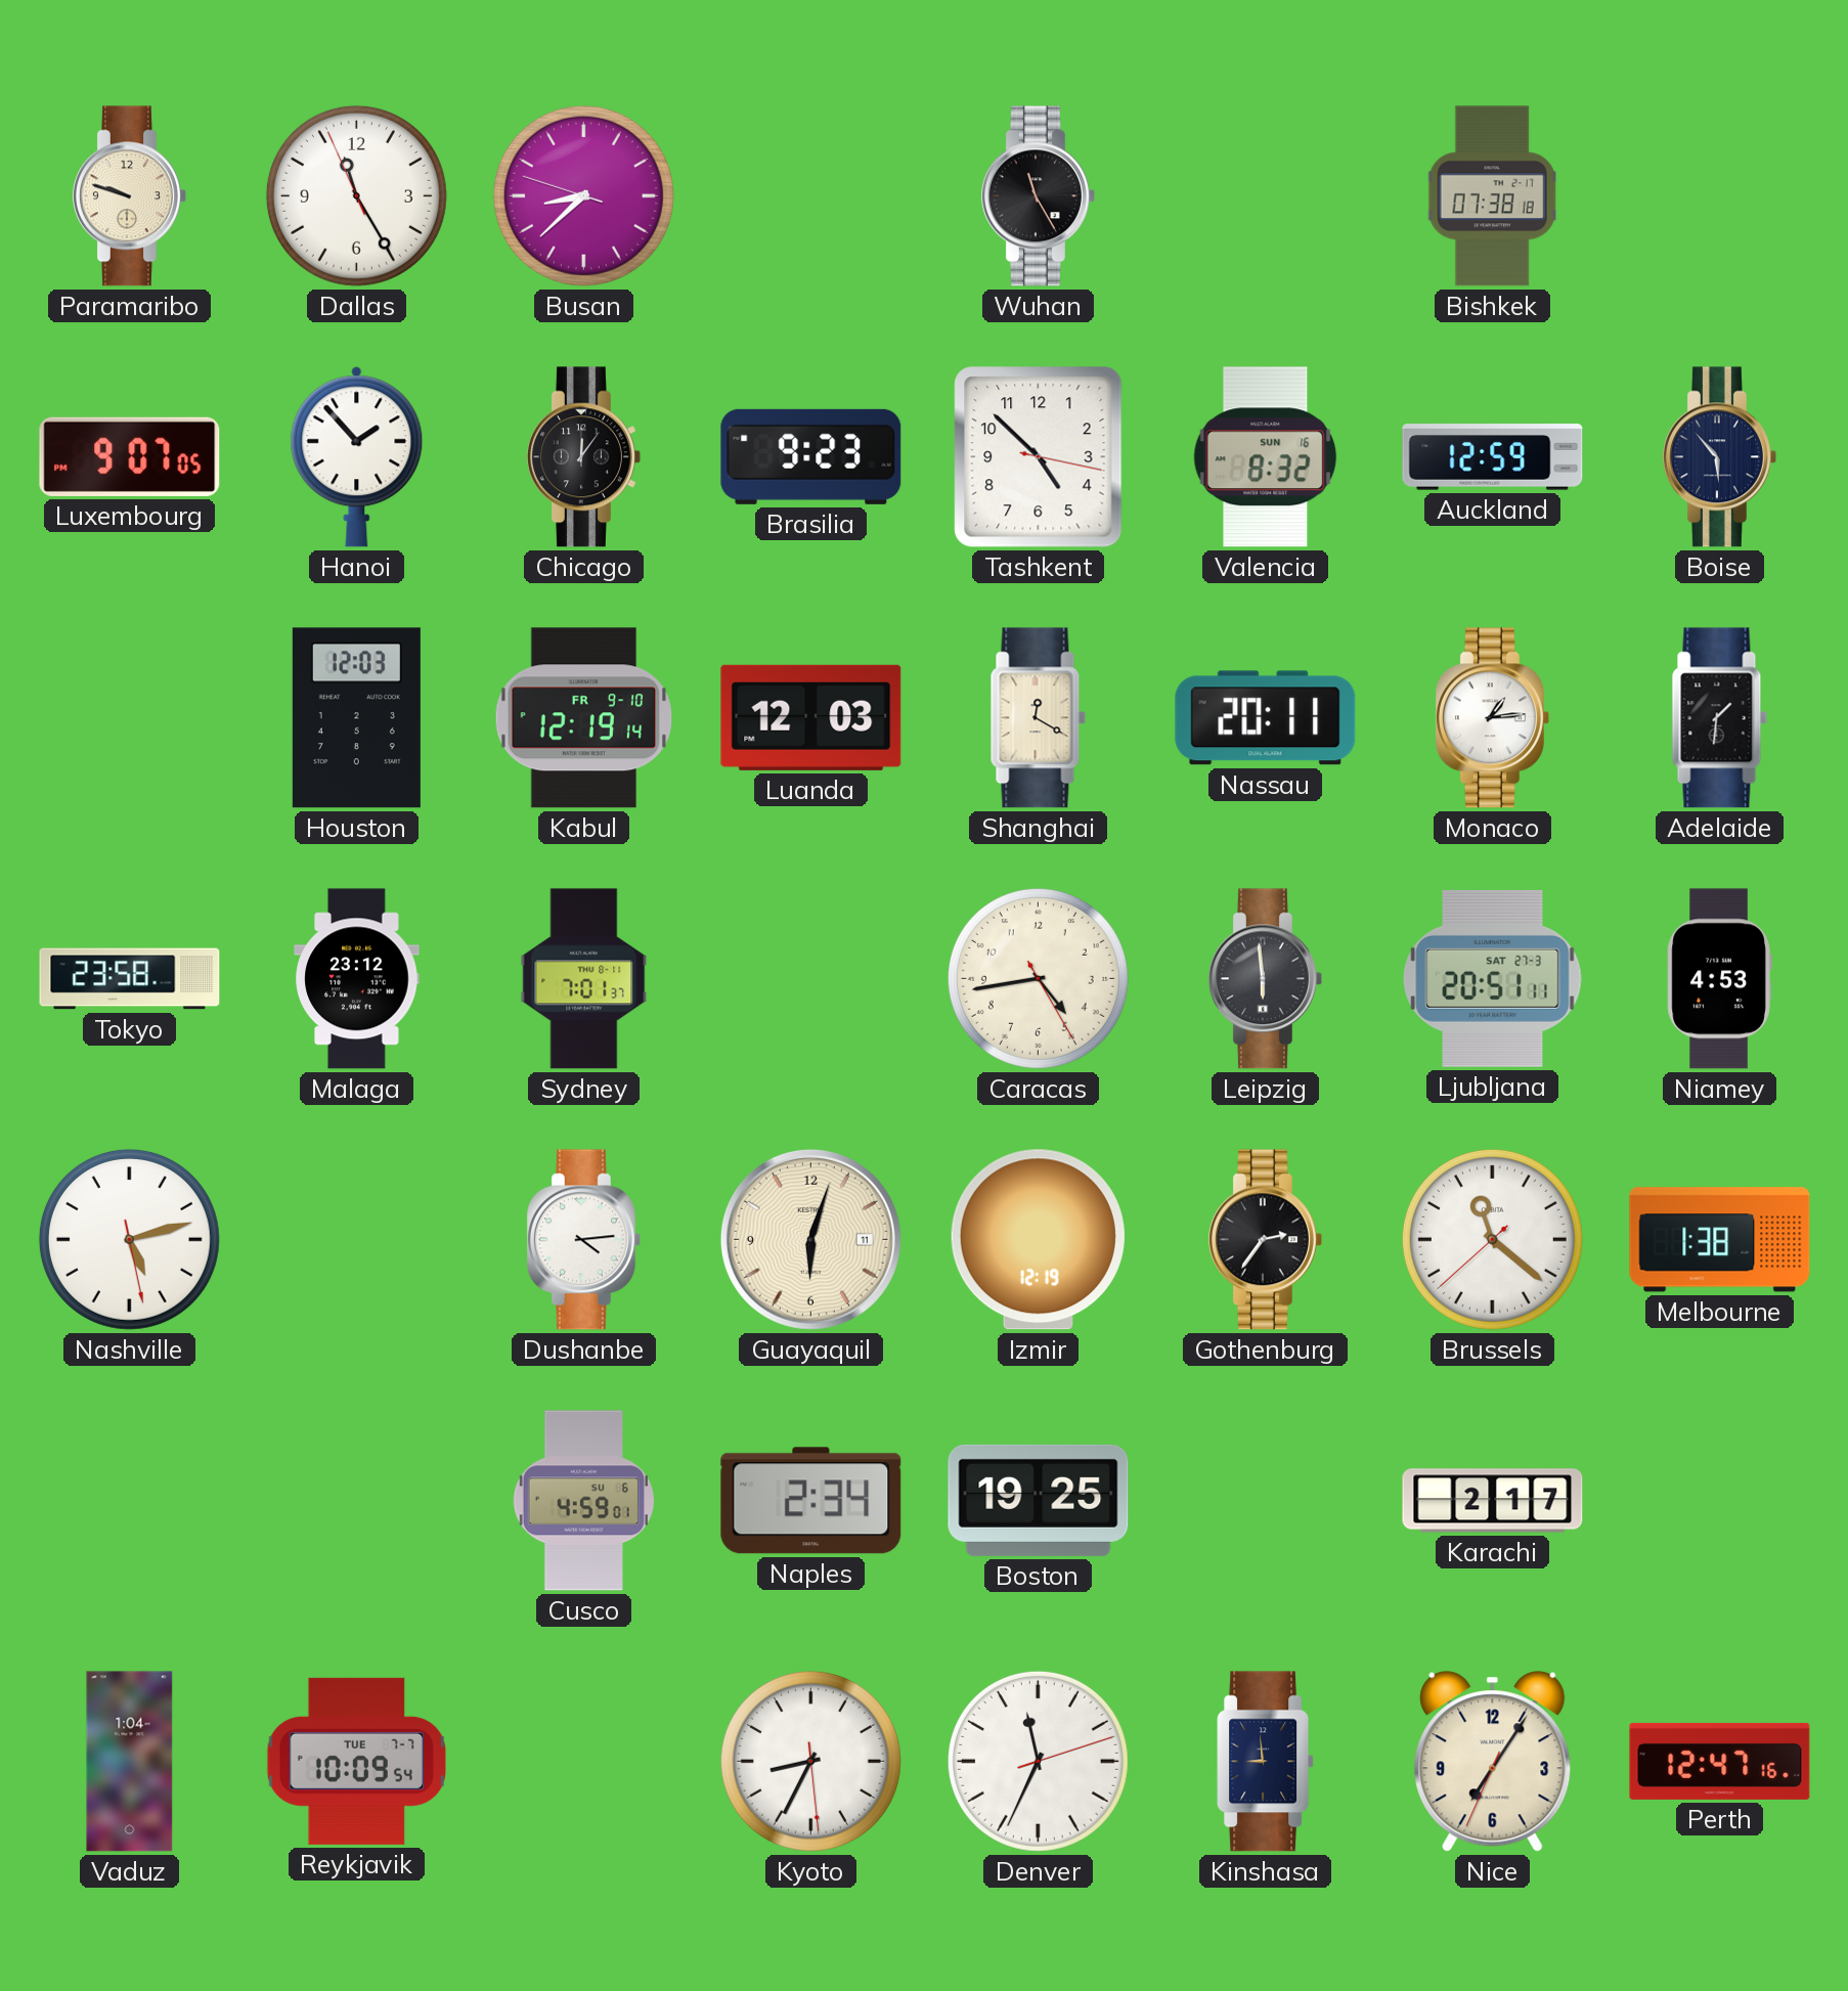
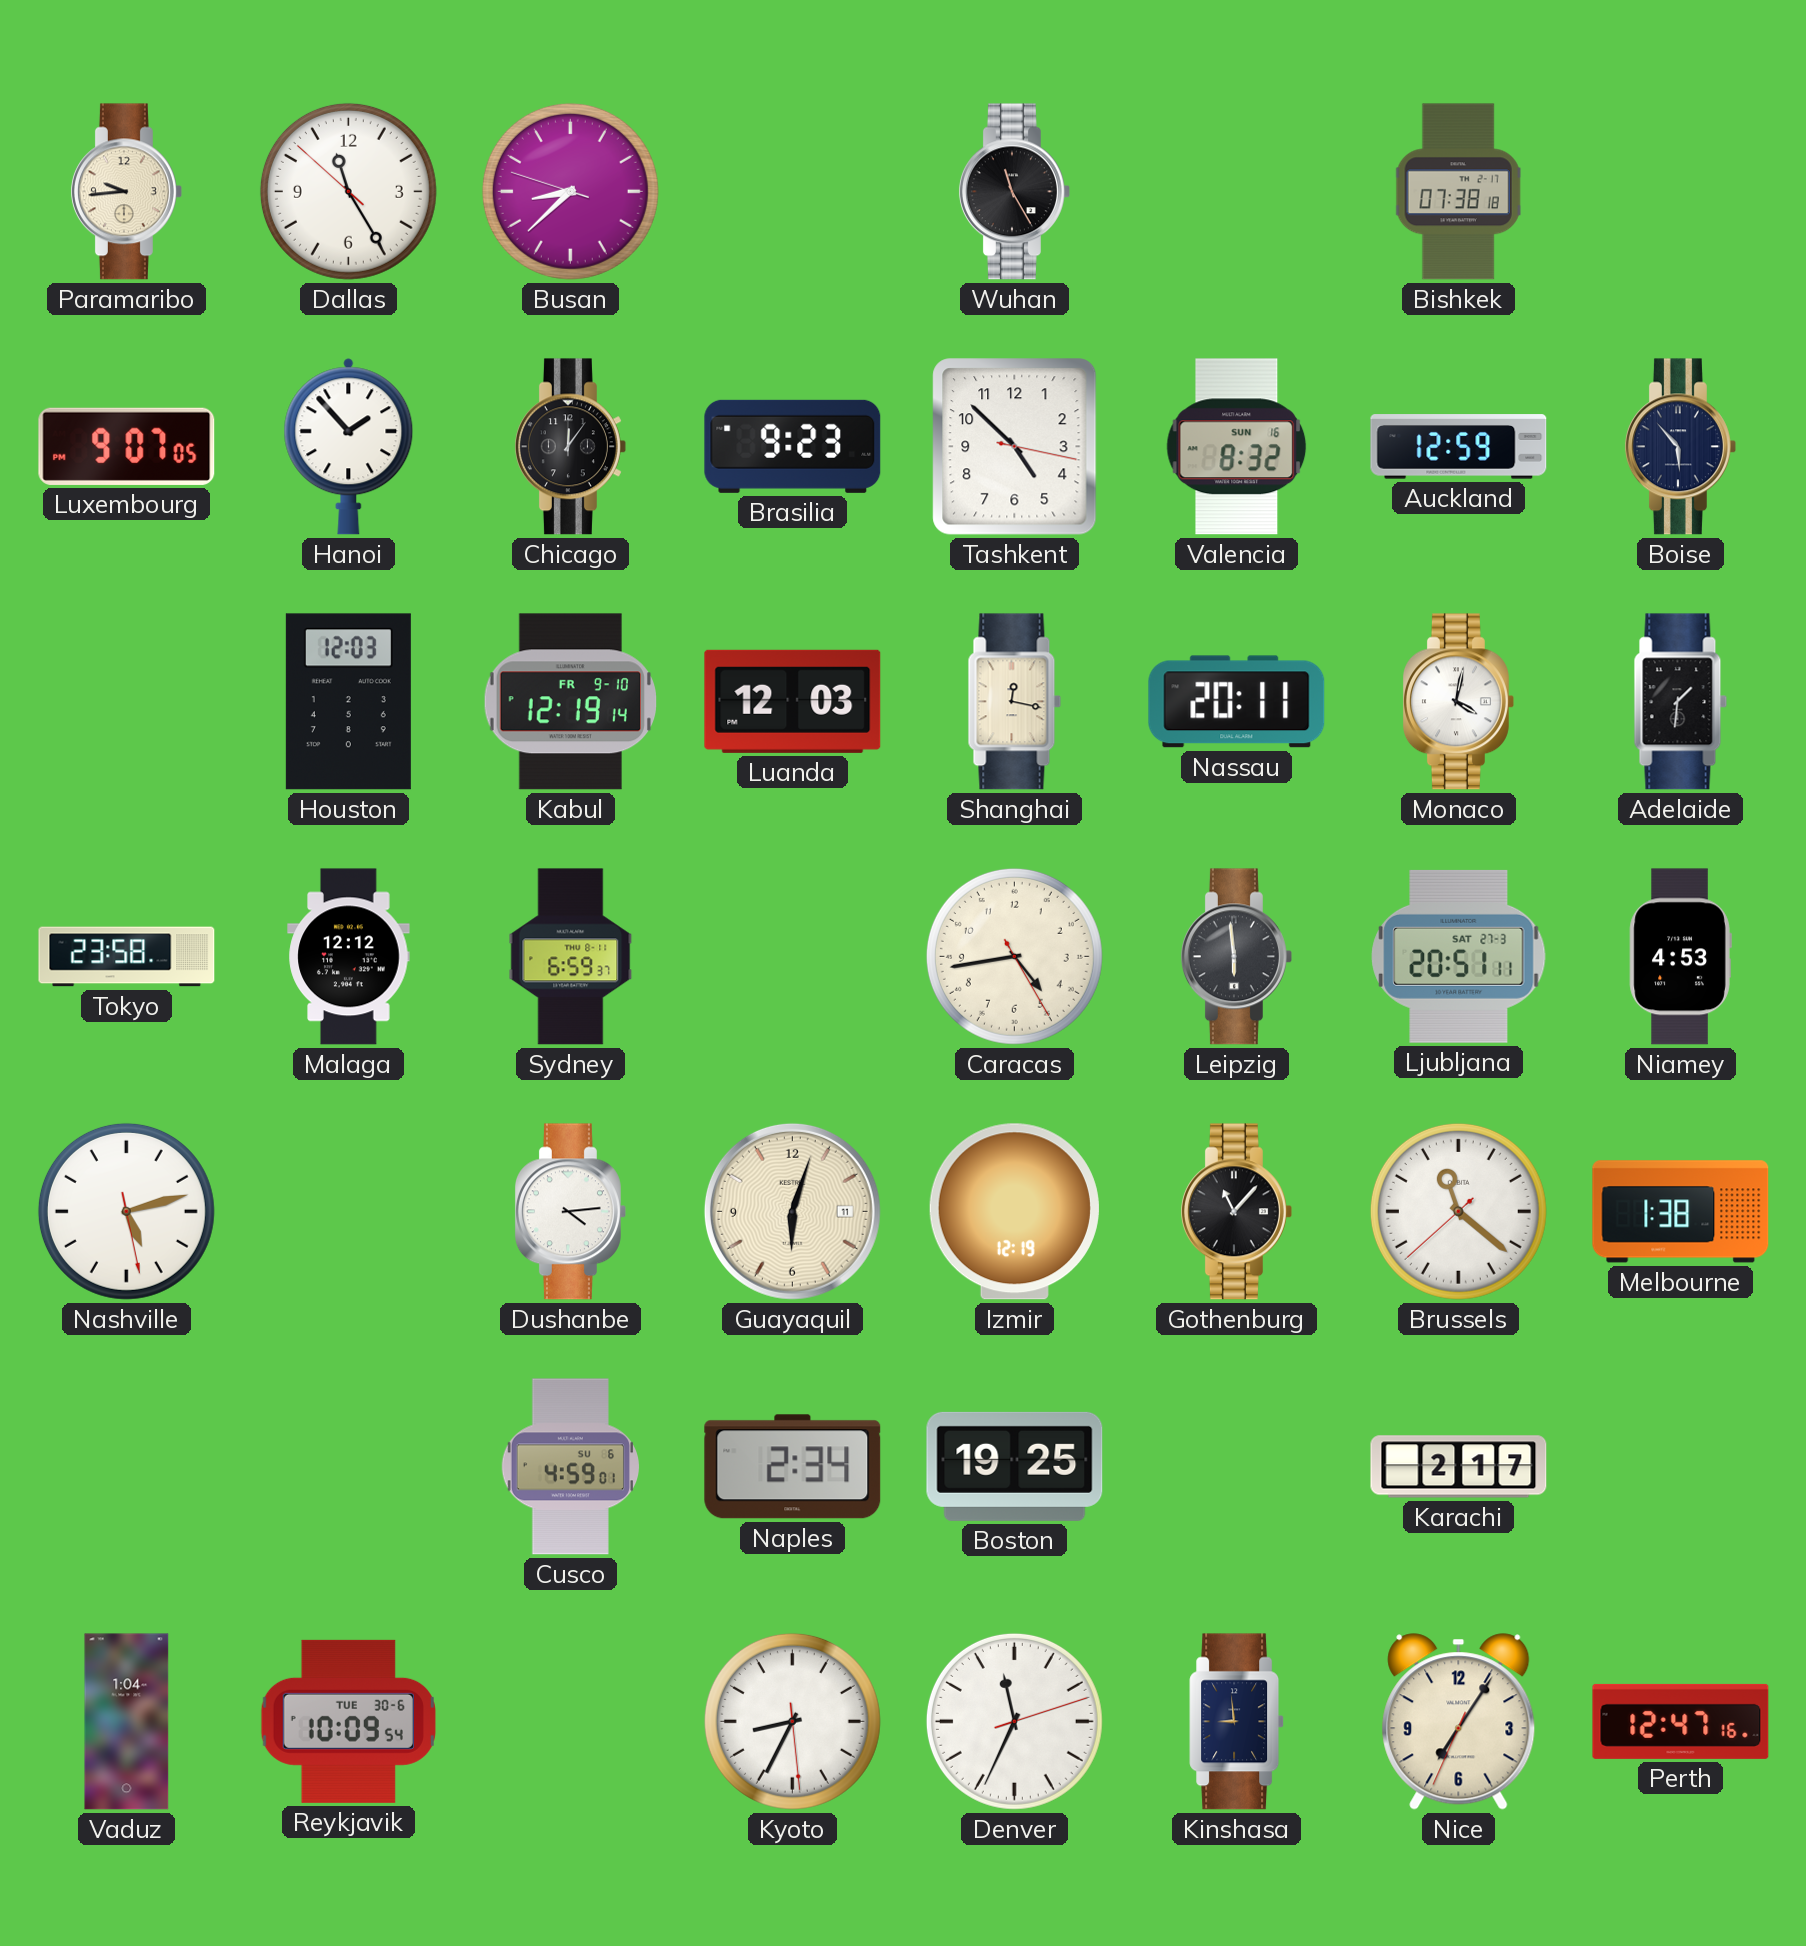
Paramaribo: 9:48 -> 9:44
Dallas: 11:24:56 -> 11:24:52
Shanghai: 12:20 -> 12:17
Monaco: 1:14 -> 4:02
Malaga: 23:12 -> 12:12
Sydney: 7:01 -> 6:59
Gothenburg: 2:36 -> 11:07
Reykjavik date: TUE 7-7 -> TUE 30-6
